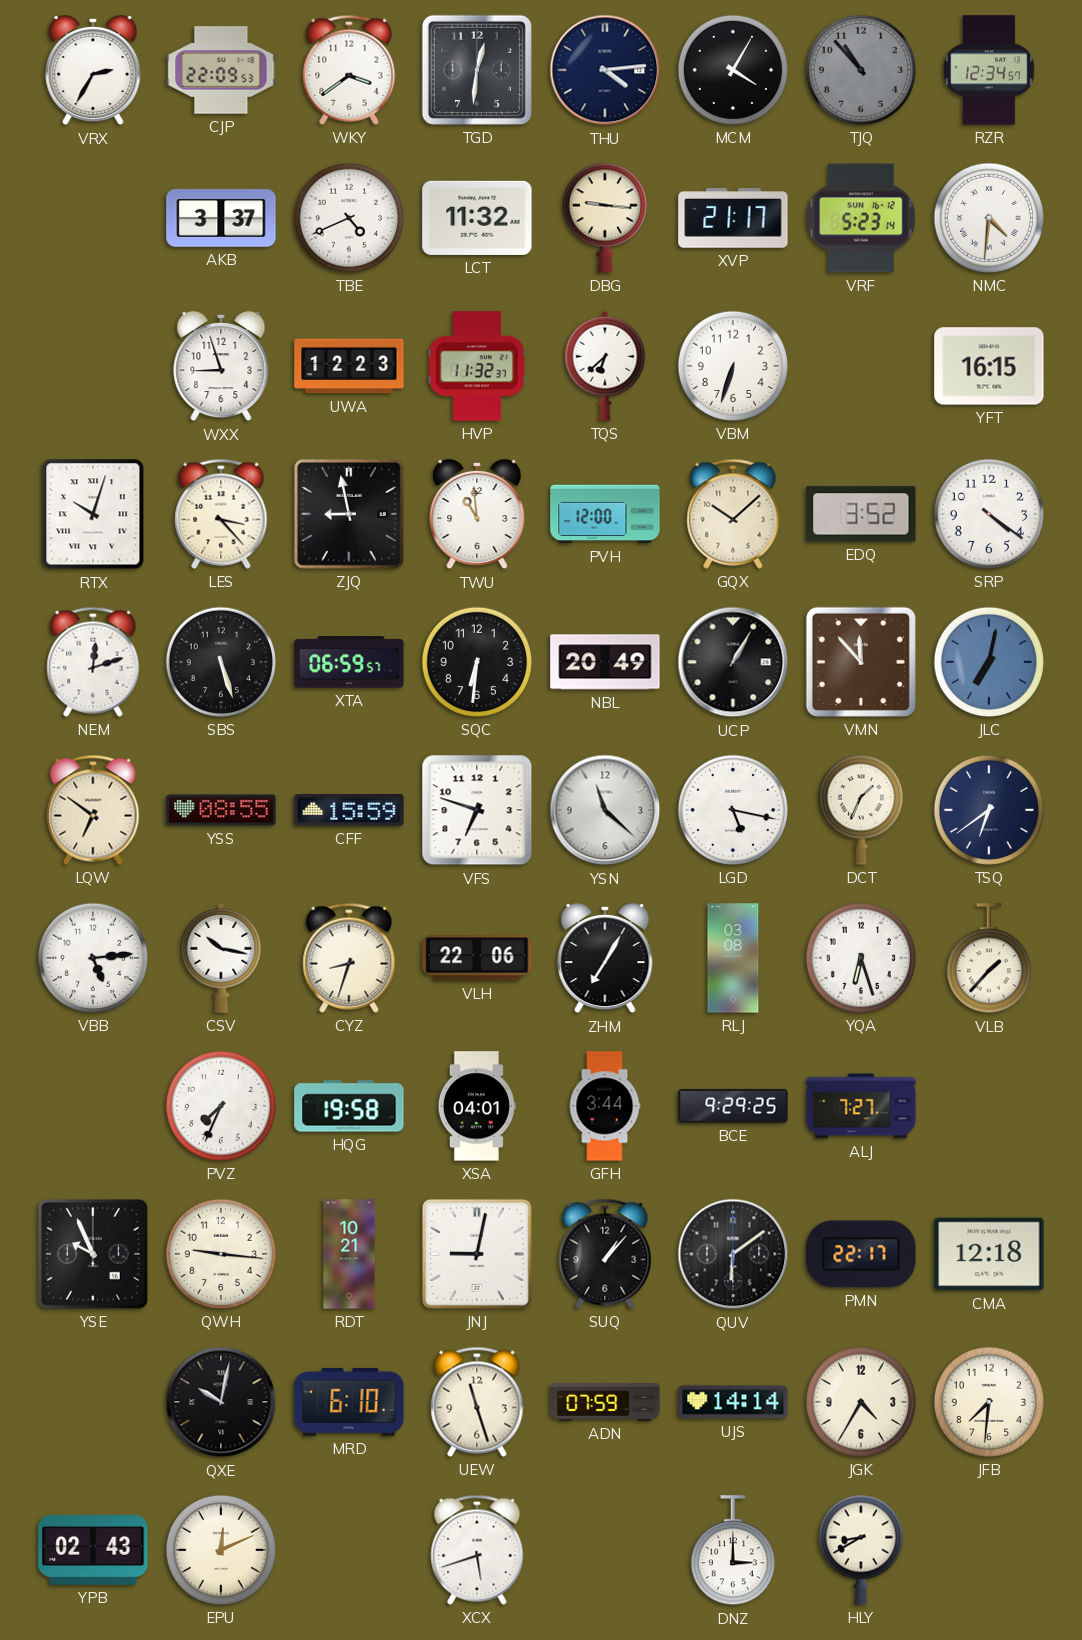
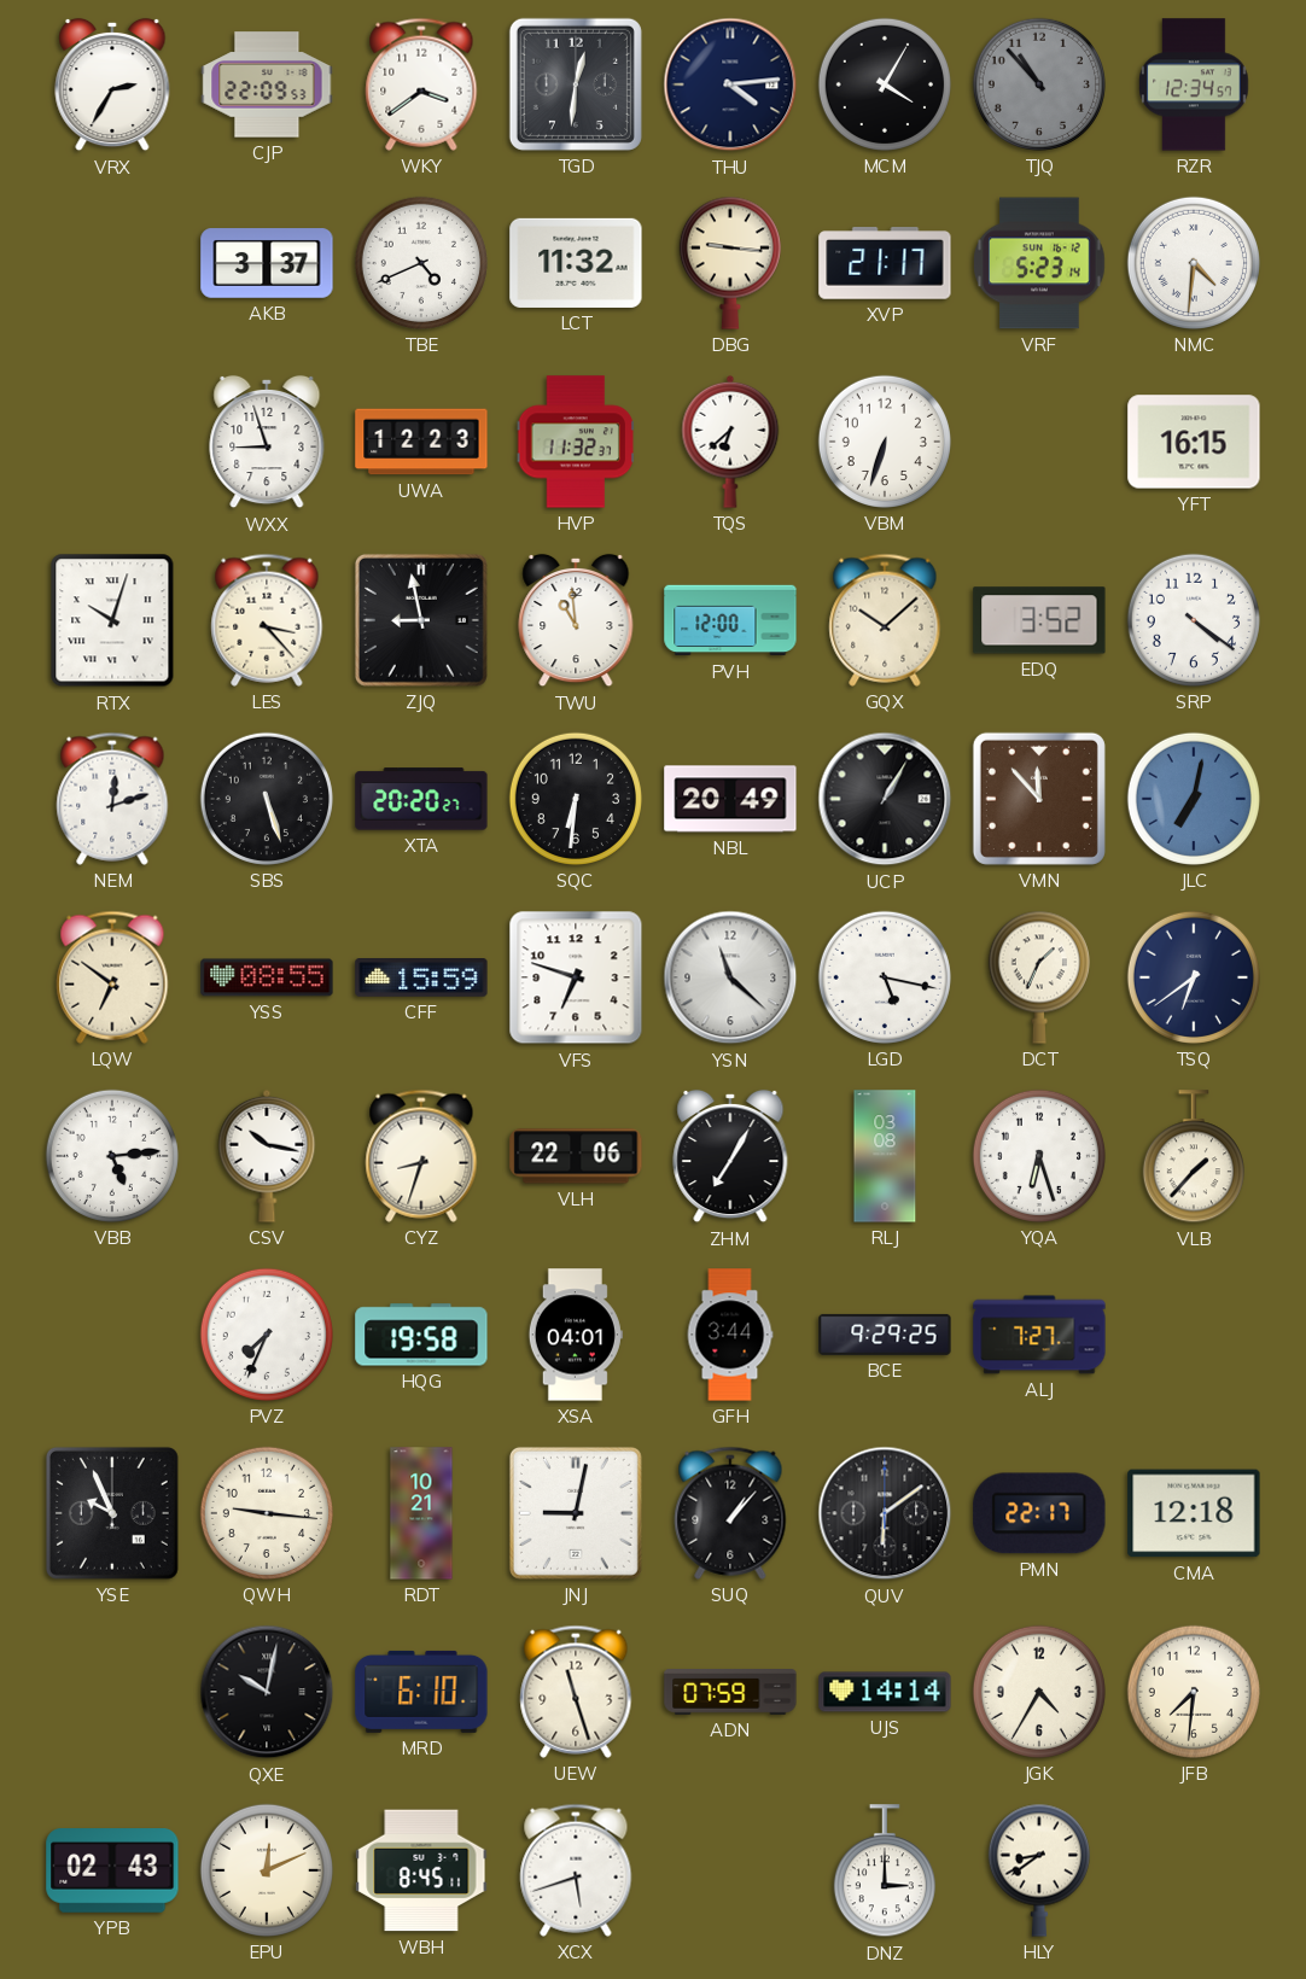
XTA: 06:59 -> 20:20
WBH: none -> 8:45
HLY: 8:40 -> 8:39
